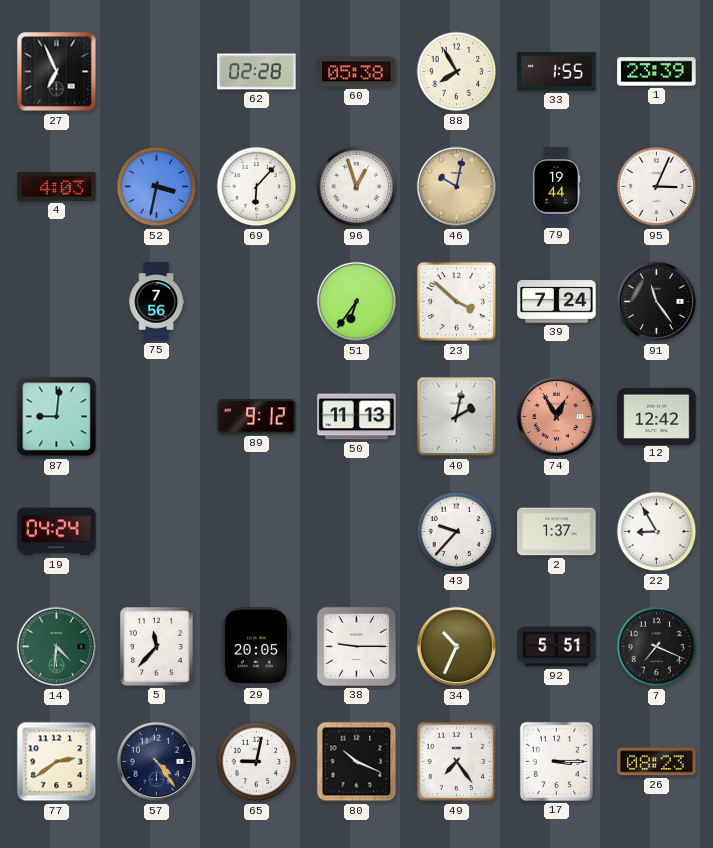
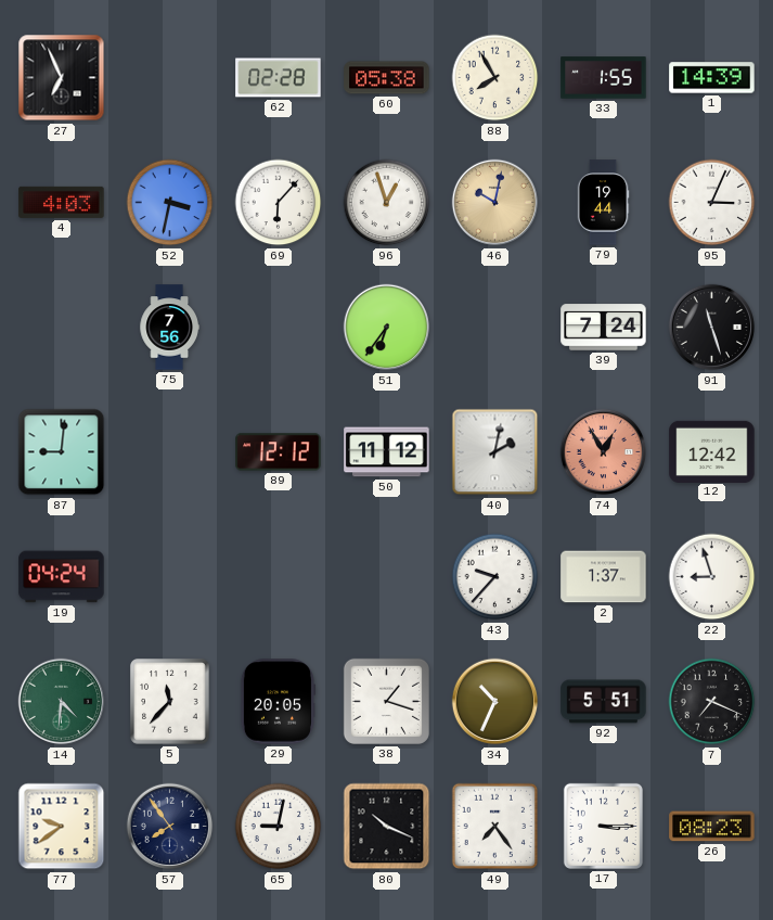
1: 23:39 -> 14:39
23: 3:52 -> none
91: 11:24 -> 11:27
89: 9:12 -> 12:12
50: 11:13 -> 11:12
22: 8:55 -> 8:57
38: 9:15 -> 1:18
77: 2:39 -> 9:39
57: 4:24 -> 7:54
